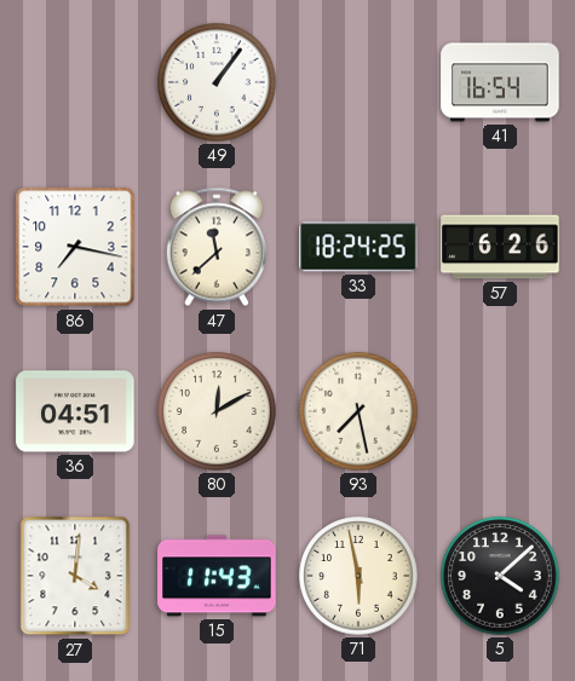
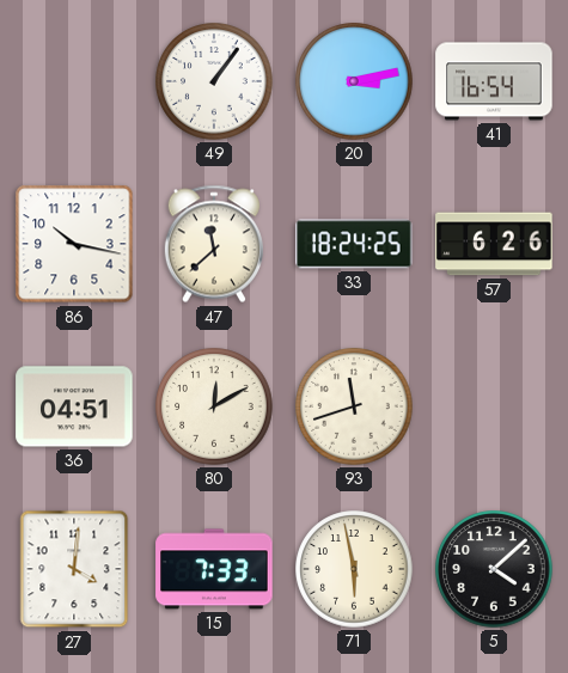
20: none -> 3:13
86: 7:17 -> 10:17
93: 7:28 -> 11:42
15: 11:43 -> 7:33
